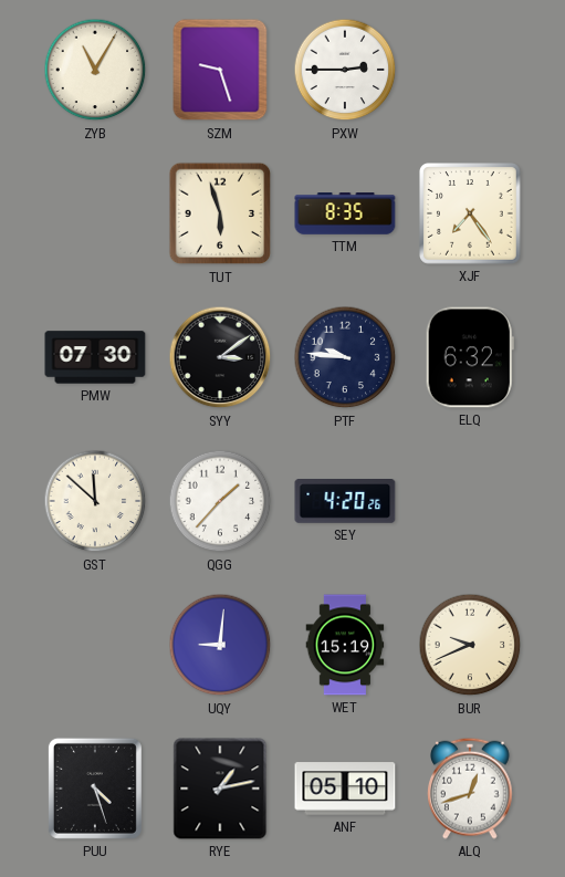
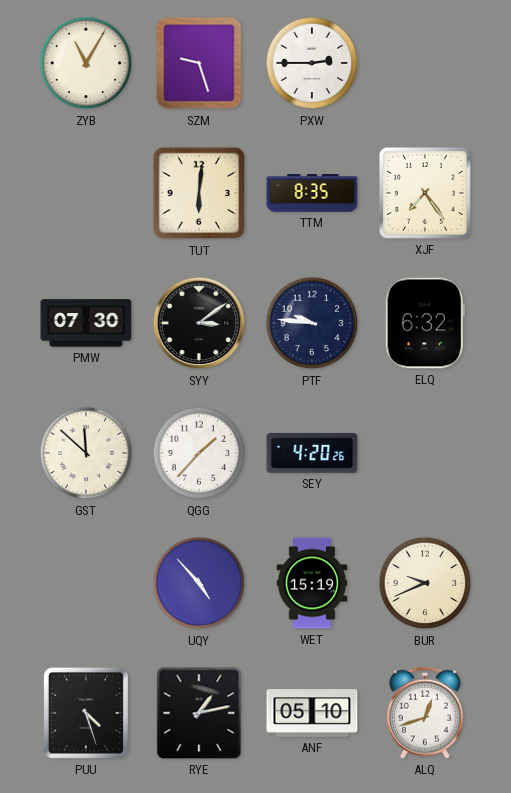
TUT: 5:57 -> 6:01
UQY: 9:01 -> 4:53
